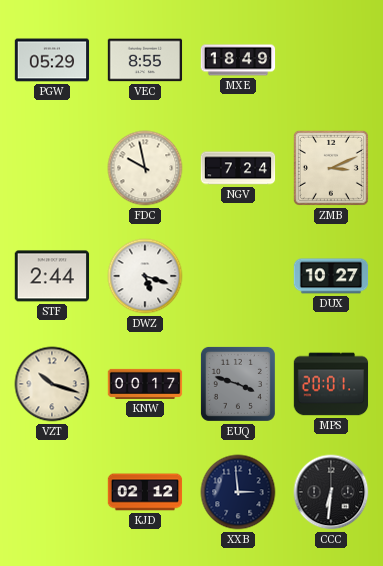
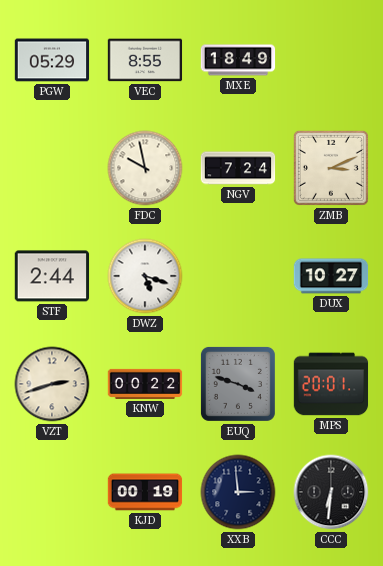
VZT: 10:18 -> 2:42
KNW: 00:17 -> 00:22
KJD: 02:12 -> 00:19
